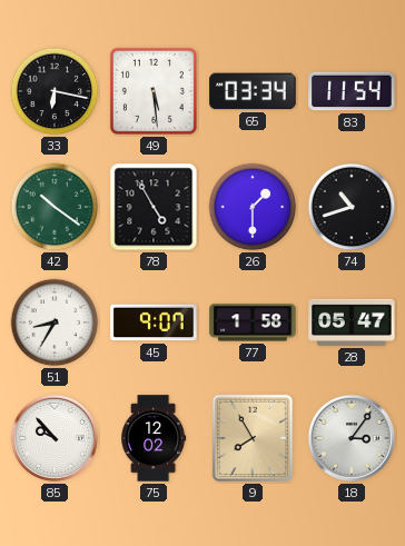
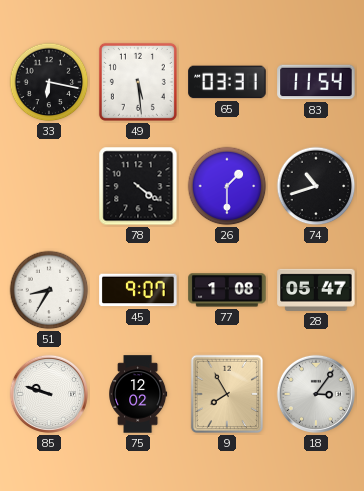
65: 03:34 -> 03:31
42: 10:21 -> none
78: 4:55 -> 4:21
77: 1:58 -> 1:08
85: 9:53 -> 9:48
